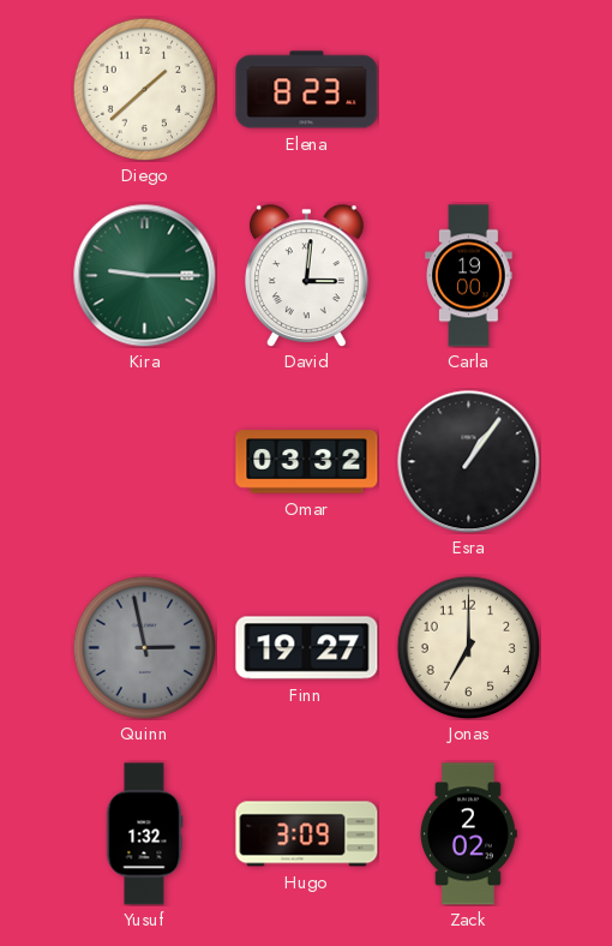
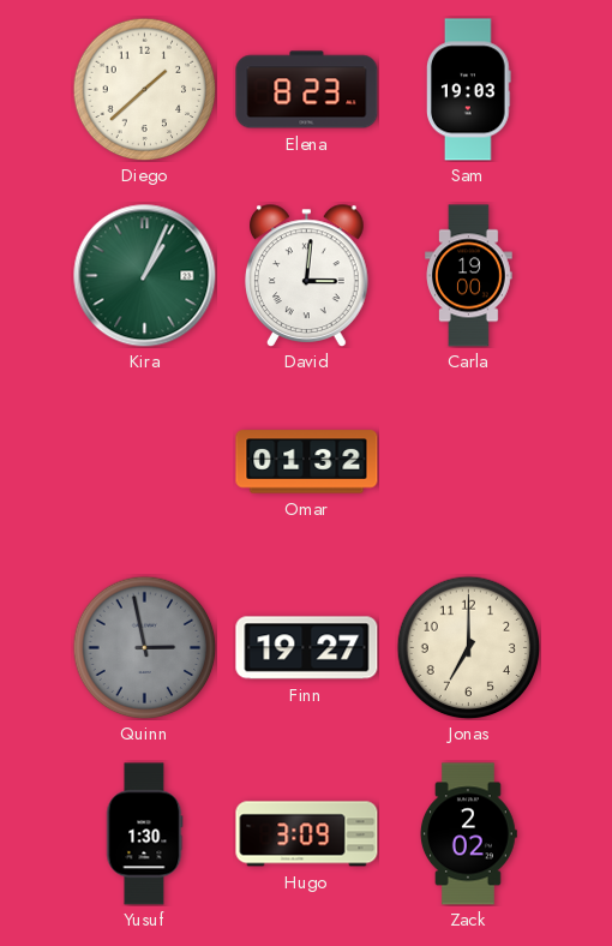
Sam: none -> 19:03
Kira: 9:15 -> 1:04
Omar: 03:32 -> 01:32
Esra: 1:06 -> none
Yusuf: 1:32 -> 1:30
